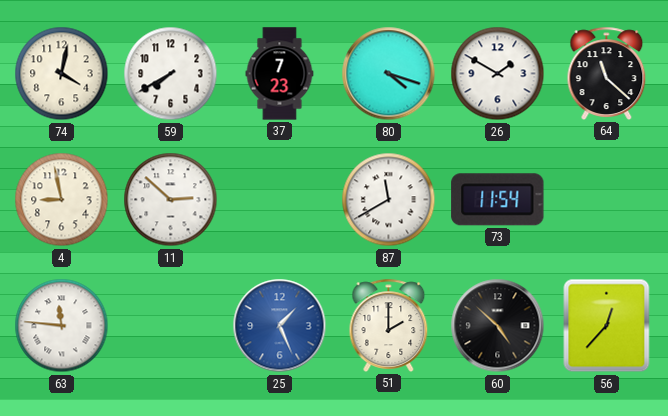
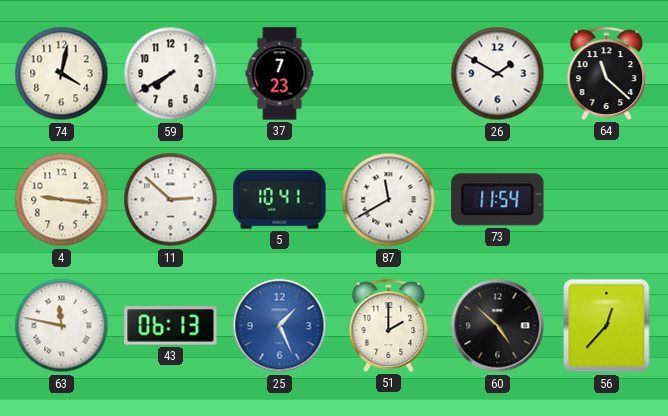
80: 4:18 -> none
4: 8:58 -> 9:16
5: none -> 10:41
63: 11:46 -> 11:47
43: none -> 06:13
